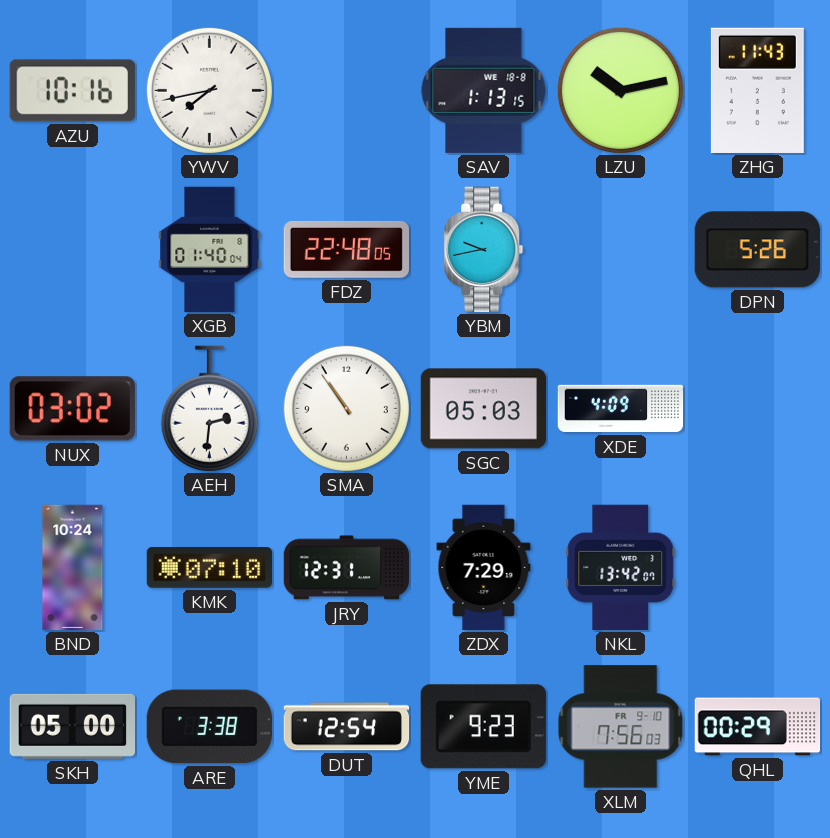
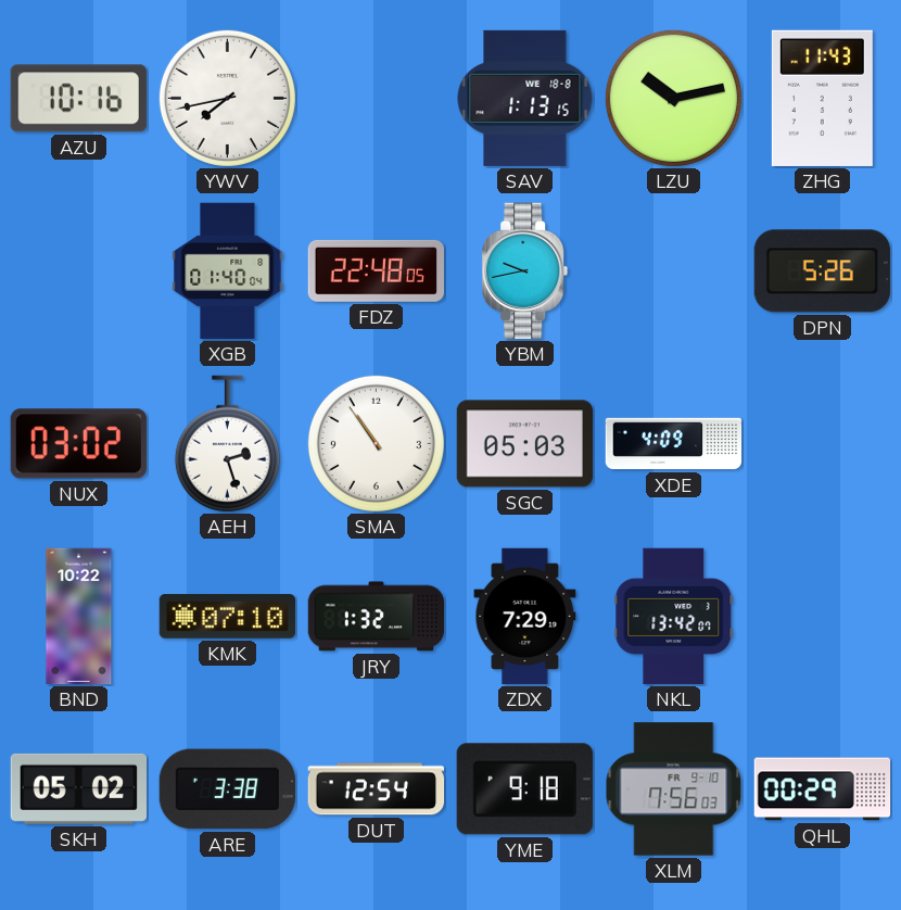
AEH: 2:31 -> 2:27
BND: 10:24 -> 10:22
JRY: 12:31 -> 1:32
SKH: 05:00 -> 05:02
YME: 9:23 -> 9:18
